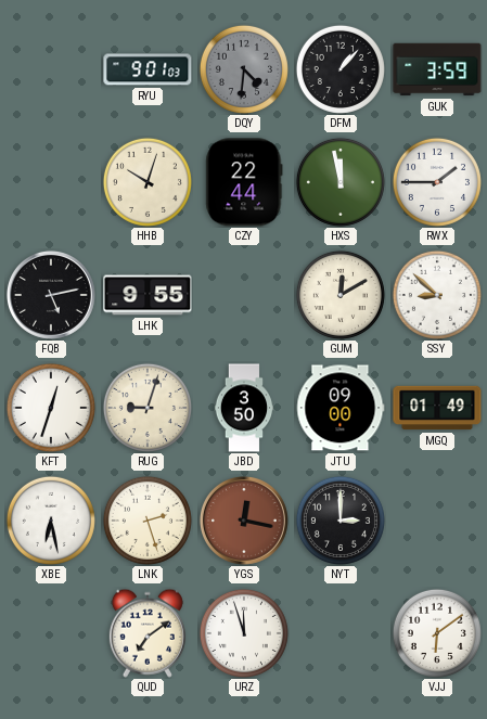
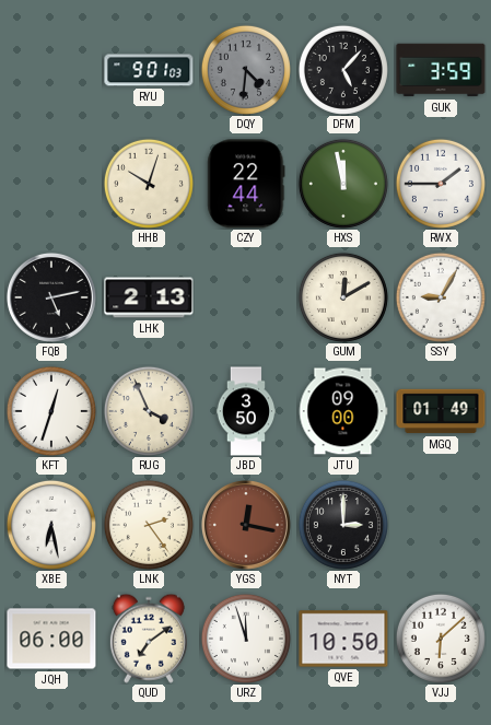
DFM: 1:07 -> 5:07
LHK: 9:55 -> 2:13
SSY: 8:52 -> 9:05
RUG: 9:03 -> 3:56
LNK: 2:27 -> 2:24
JQH: none -> 06:00
QVE: none -> 10:50
VJJ: 6:09 -> 6:08
